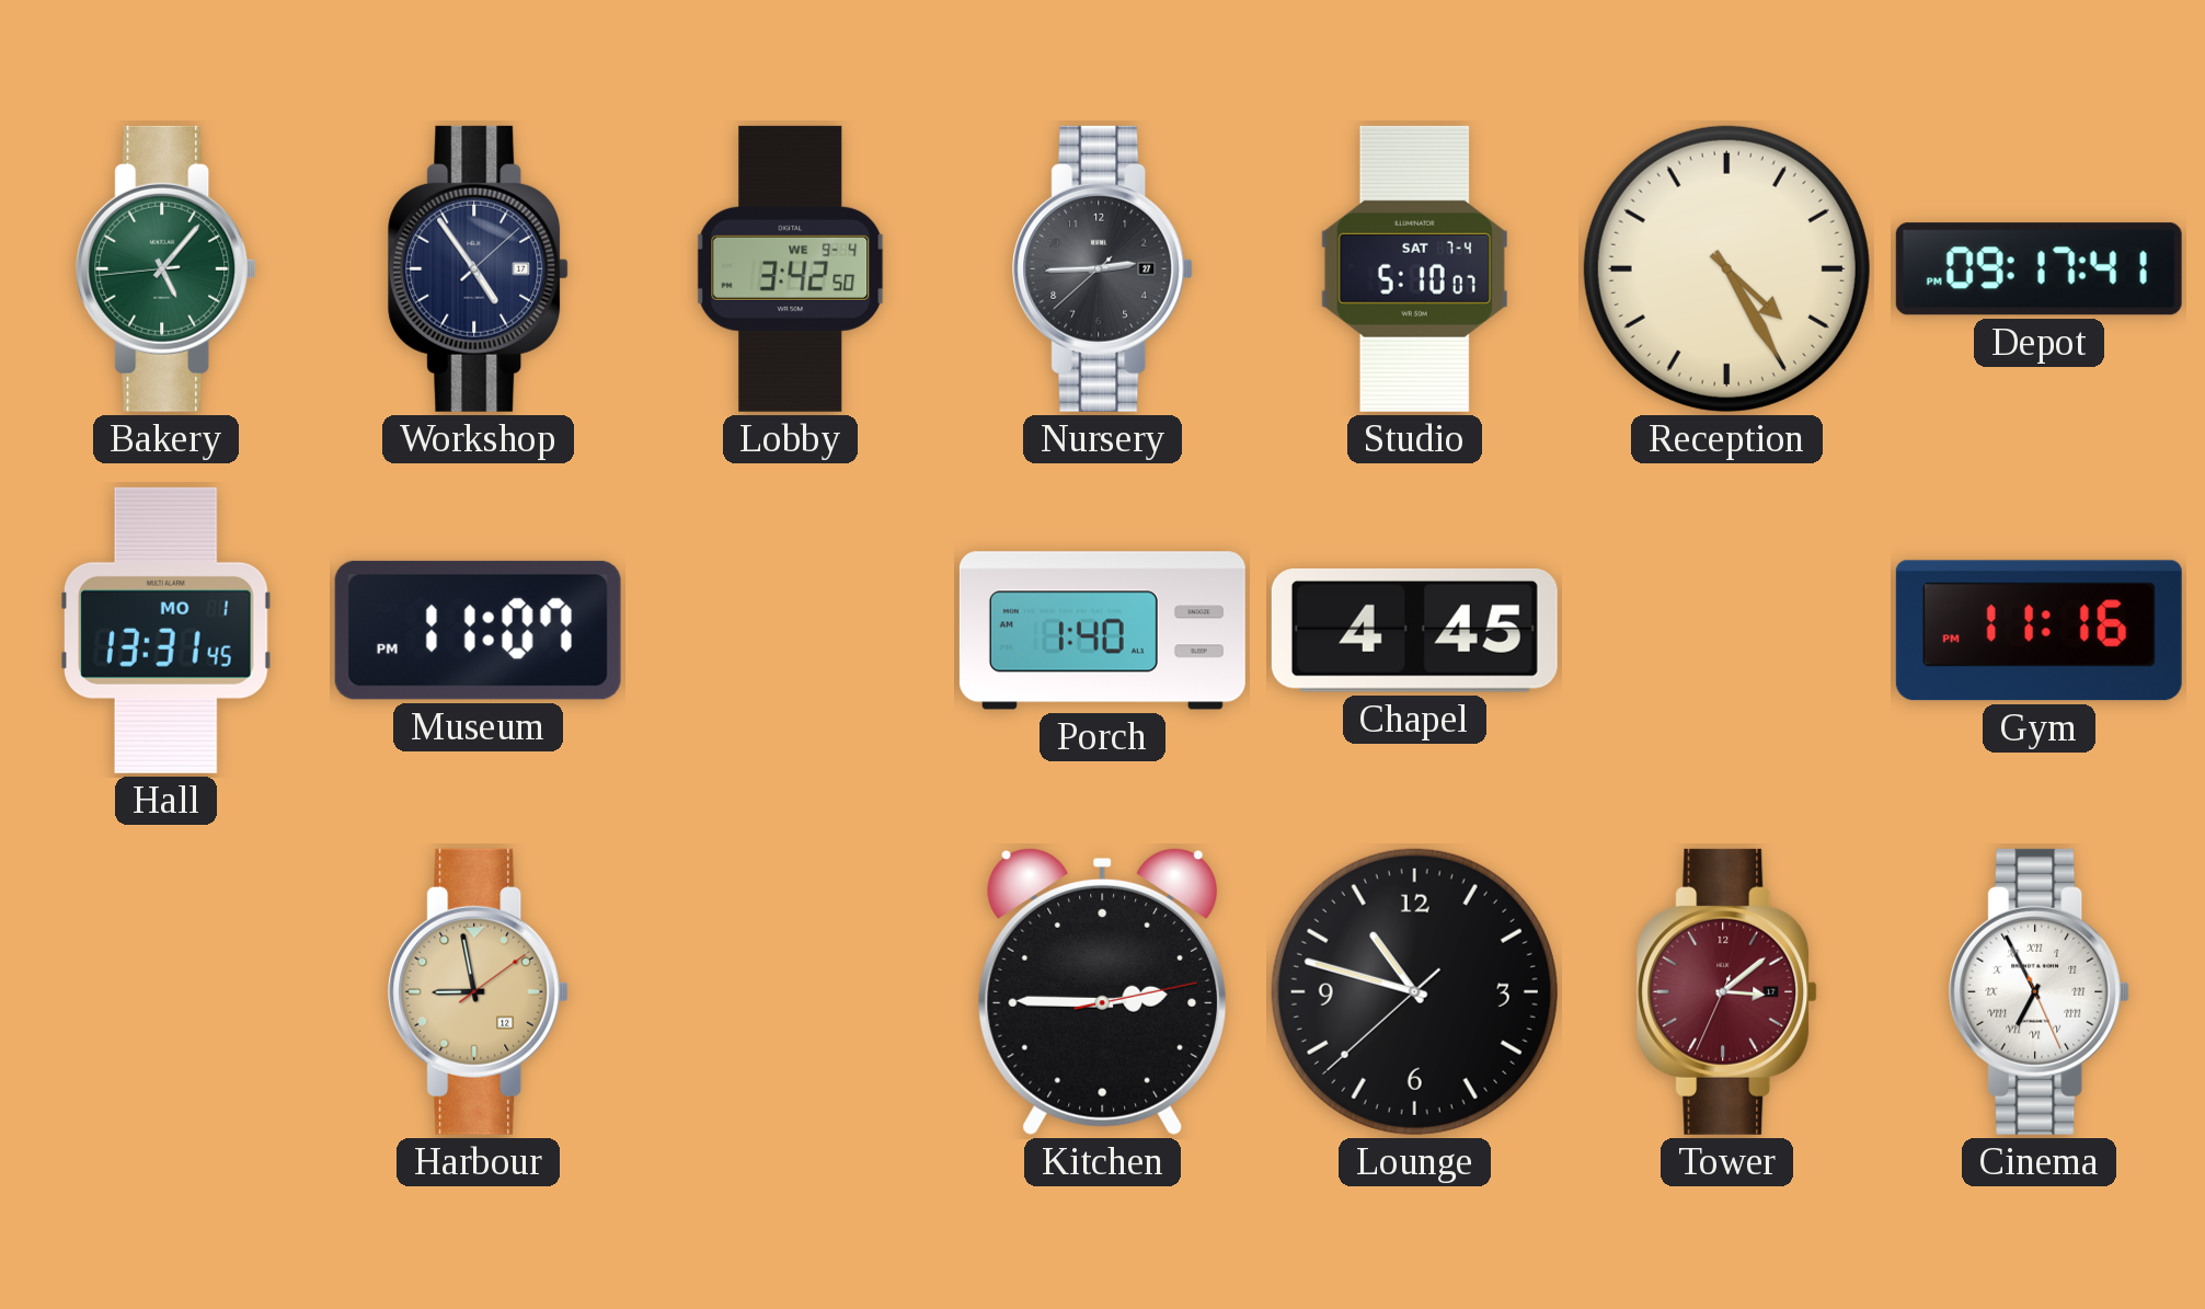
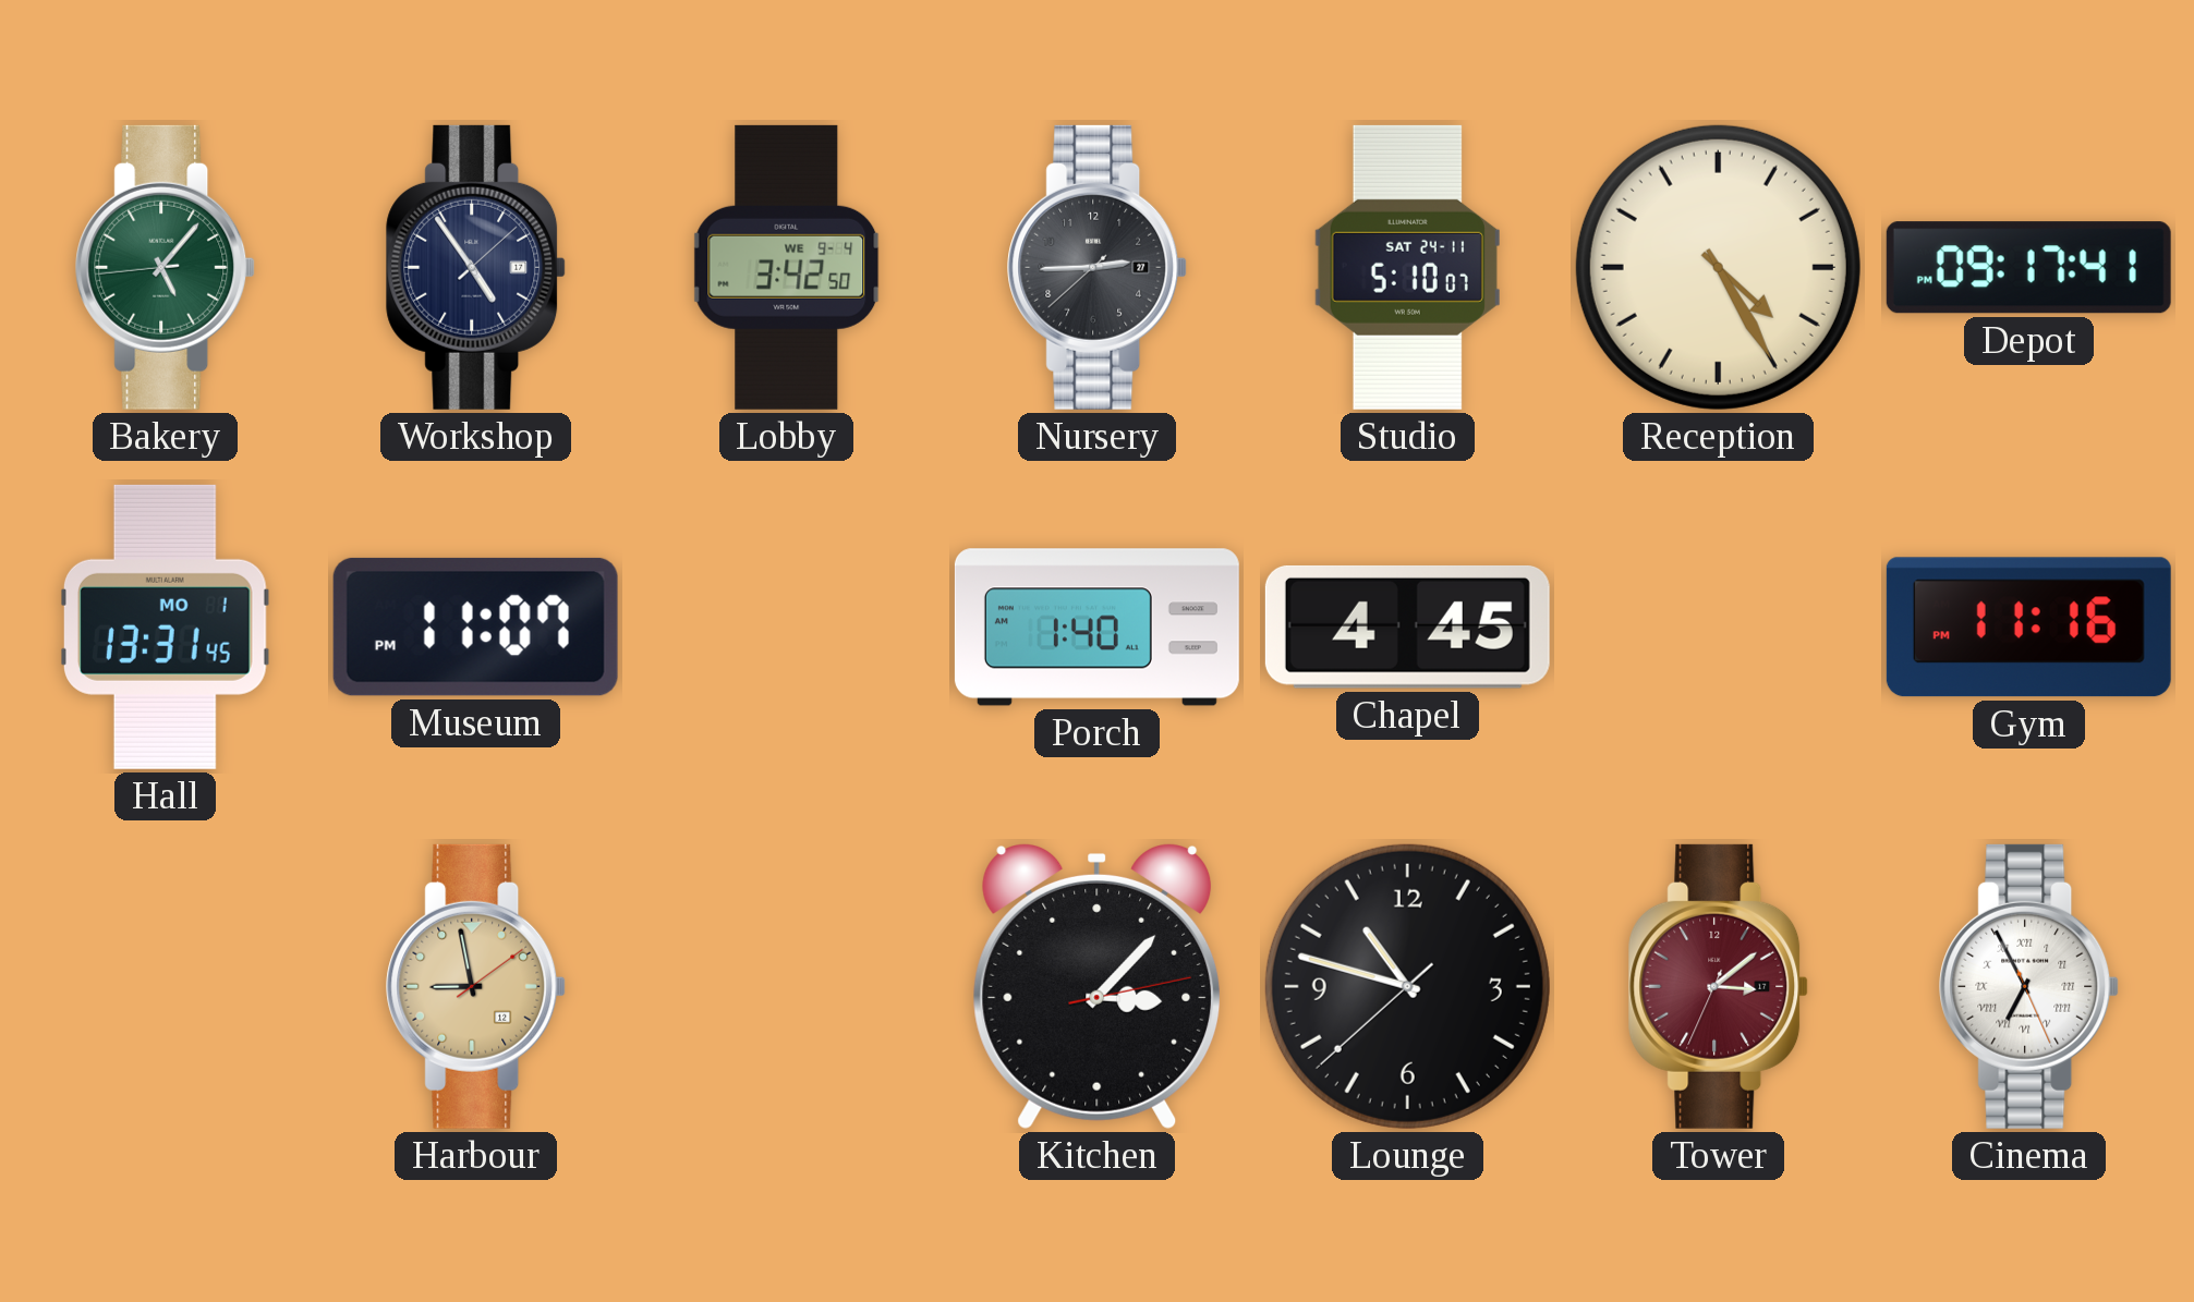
Studio date: SAT 7-4 -> SAT 24-11
Kitchen: 2:45 -> 3:07
